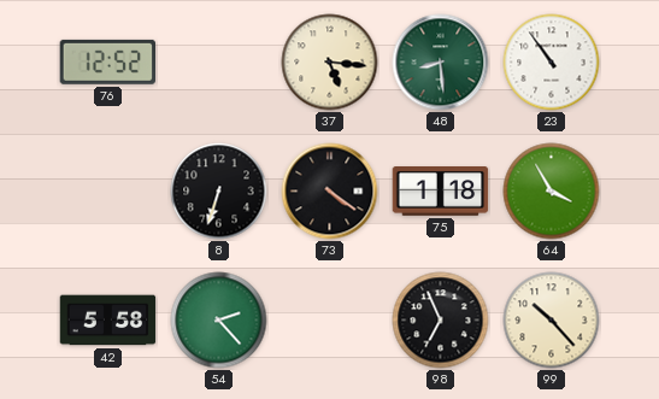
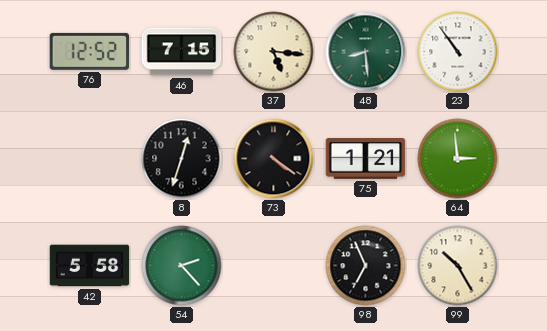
46: none -> 7:15
8: 6:33 -> 12:33
75: 1:18 -> 1:21
64: 3:55 -> 2:59
99: 10:23 -> 10:25
